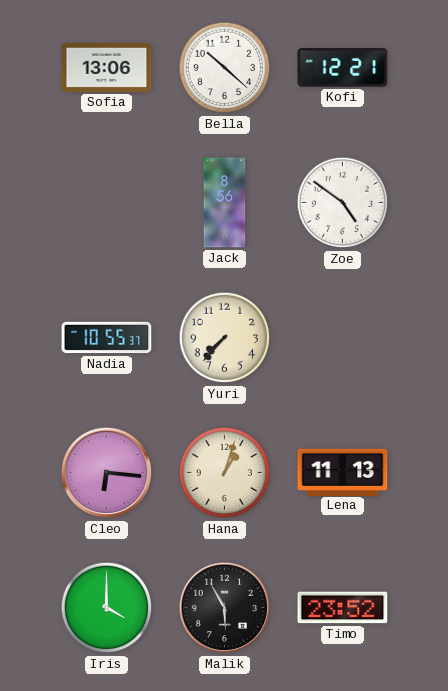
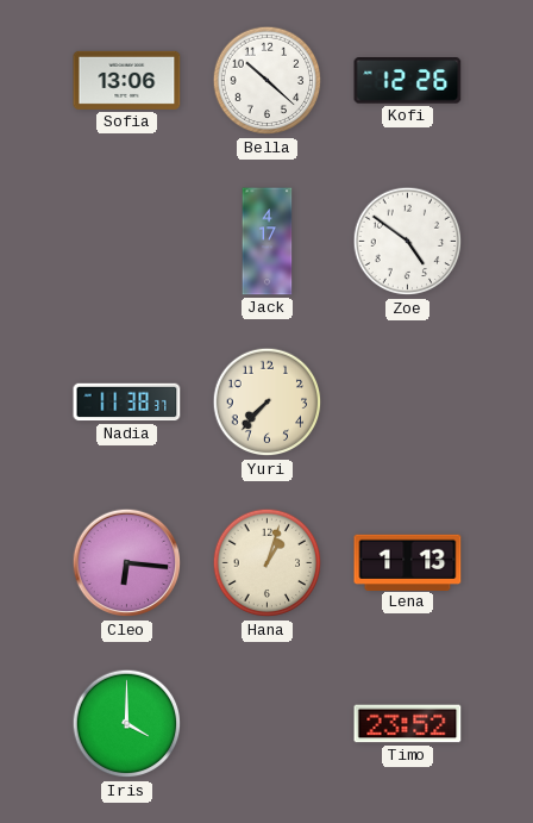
Kofi: 12:21 -> 12:26
Jack: 8:56 -> 4:17
Nadia: 10:55 -> 11:38
Lena: 11:13 -> 1:13
Malik: 5:55 -> none
